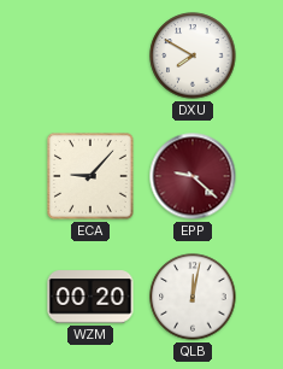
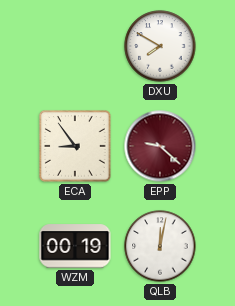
ECA: 9:07 -> 8:54
WZM: 00:20 -> 00:19
